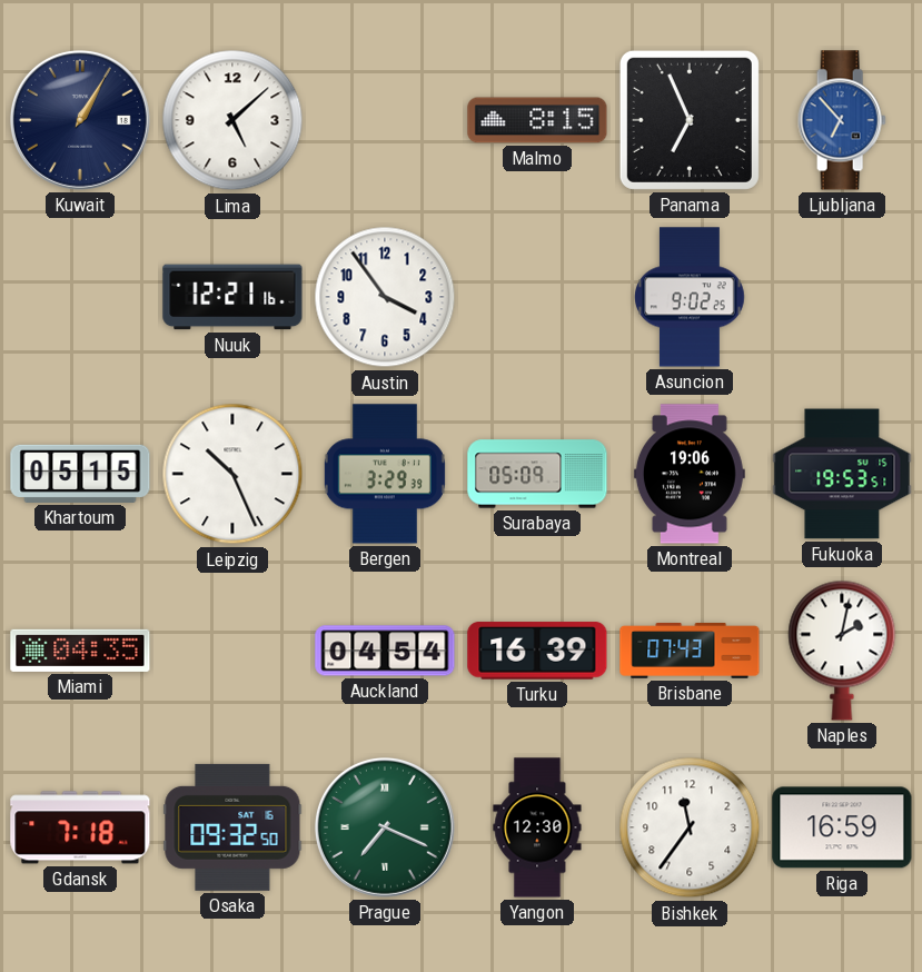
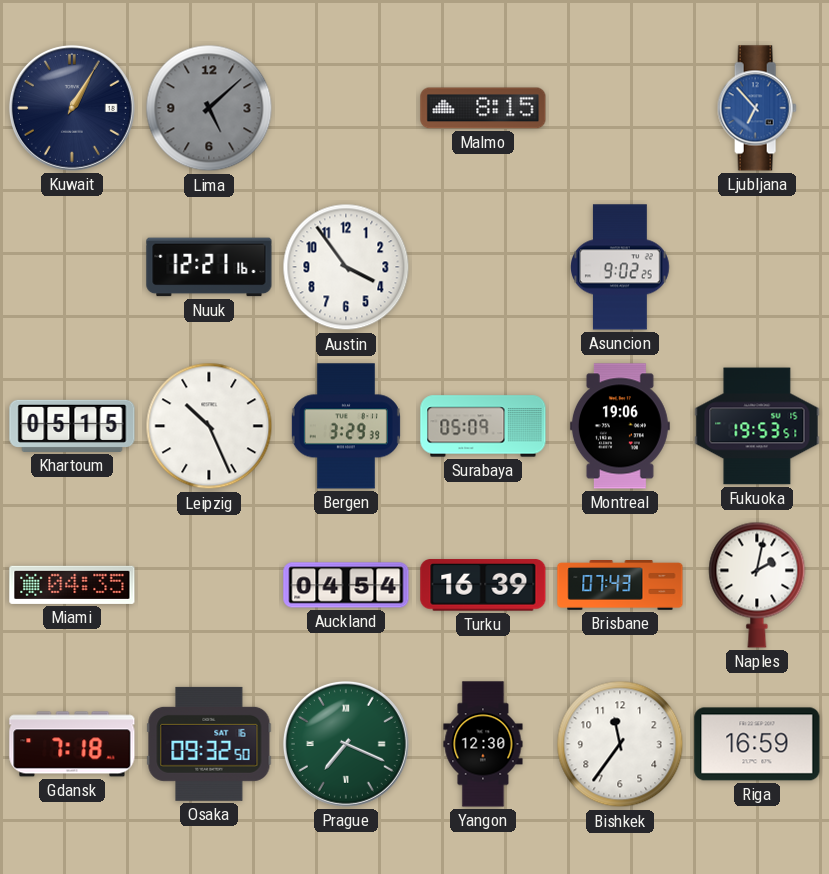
Lima dial: white -> grey
Panama: 6:56 -> none
